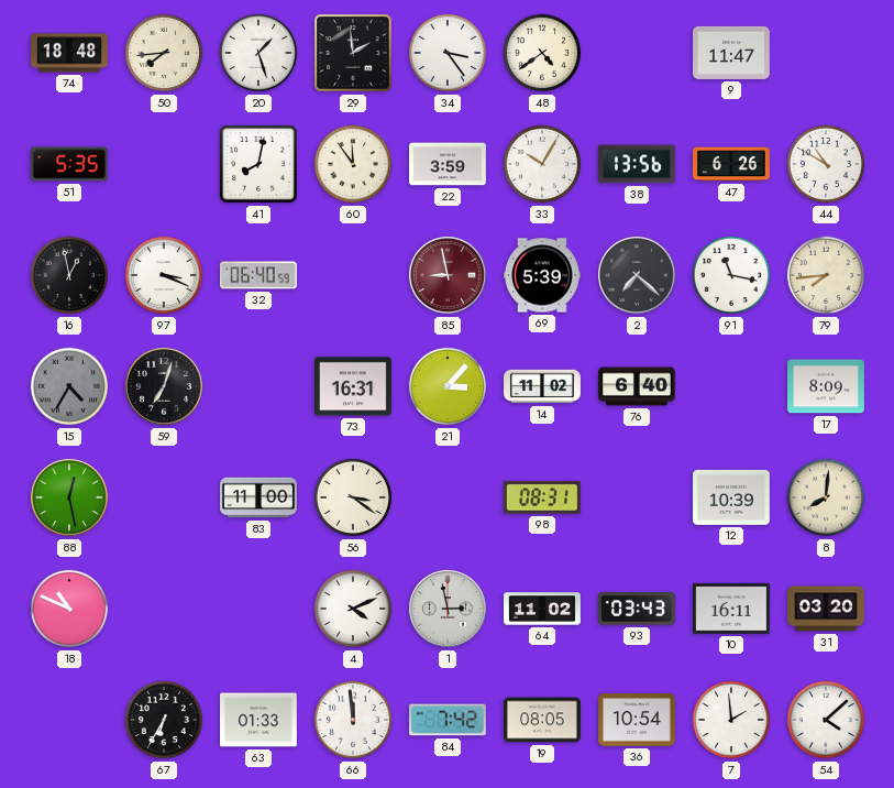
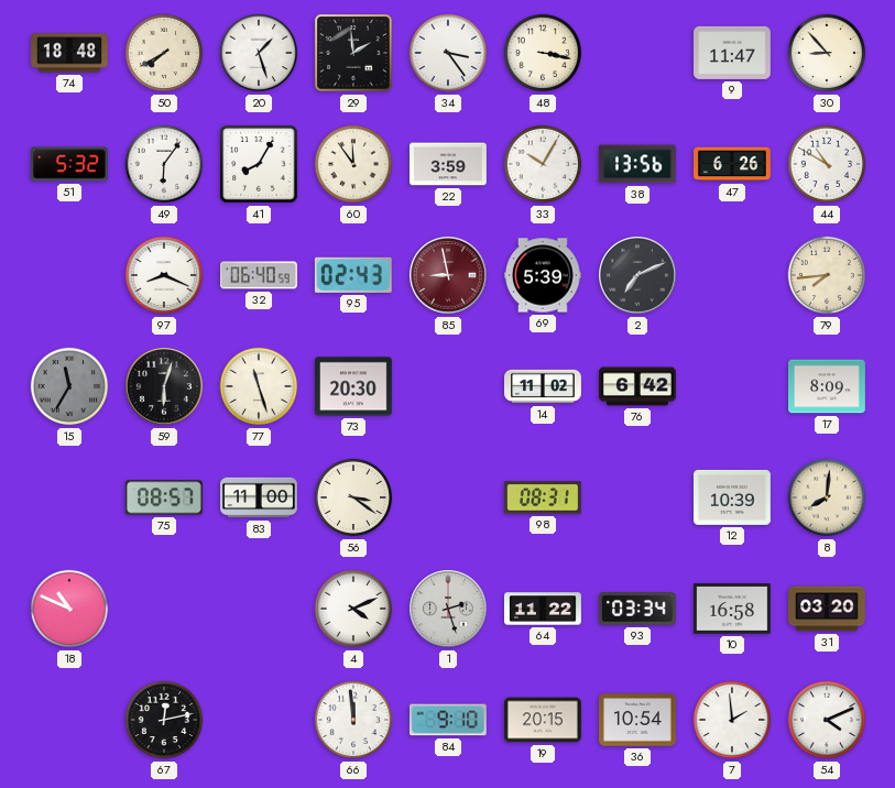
50: 7:44 -> 7:40
48: 4:39 -> 3:17
30: none -> 8:53
51: 5:35 -> 5:32
49: none -> 6:06
41: 8:02 -> 8:05
16: 12:58 -> none
97: 3:19 -> 8:19
95: none -> 02:43
2: 7:22 -> 7:11
91: 11:17 -> none
15: 4:35 -> 11:35
59: 7:03 -> 6:03
77: none -> 11:27
73: 16:31 -> 20:30
21: 3:07 -> none
76: 6:40 -> 6:42
88: 12:28 -> none
75: none -> 08:57
1: 2:58 -> 2:27
64: 11:02 -> 11:22
93: 03:43 -> 03:34
10: 16:11 -> 16:58
67: 6:35 -> 12:13
63: 01:33 -> none
84: 7:42 -> 9:10
19: 08:05 -> 20:15
54: 4:08 -> 4:11
